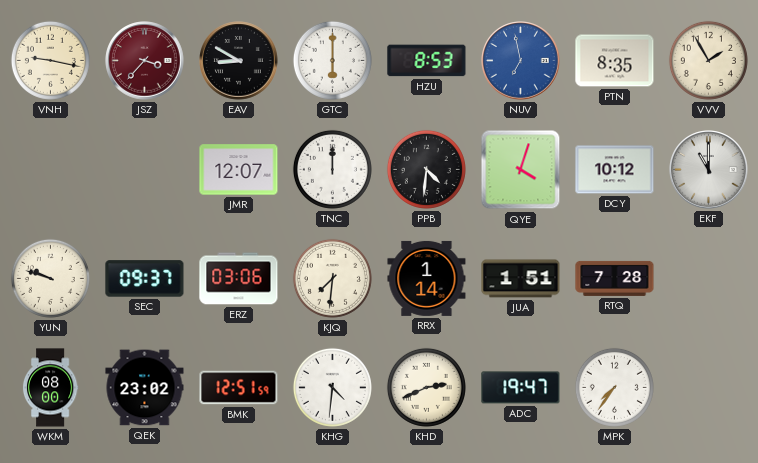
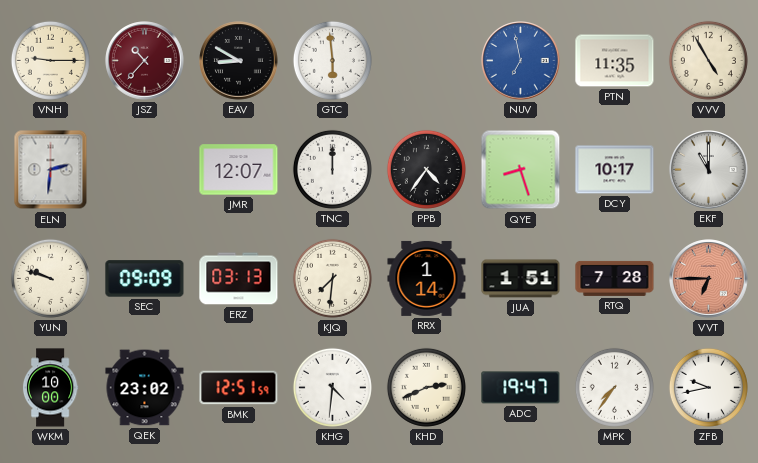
VNH: 9:17 -> 9:15
JSZ: 3:37 -> 10:37
GTC: 6:00 -> 5:59
HZU: 8:53 -> none
PTN: 8:35 -> 11:35
VVV: 1:55 -> 4:55
ELN: none -> 2:31
PPB: 4:31 -> 4:36
QYE: 4:03 -> 8:27
DCY: 10:12 -> 10:17
SEC: 09:37 -> 09:09
ERZ: 03:06 -> 03:13
VVT: none -> 6:45
WKM: 08:00 -> 10:00
ZFB: none -> 9:43
